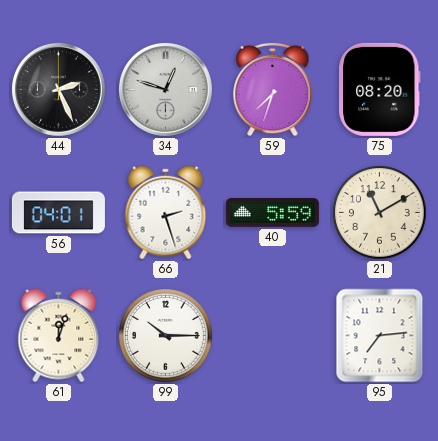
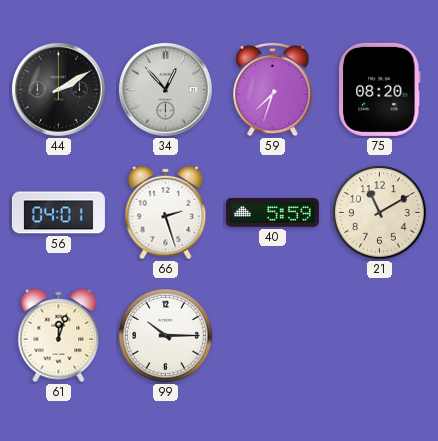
44: 2:26 -> 2:10
34: 12:48 -> 12:53
95: 7:14 -> none
